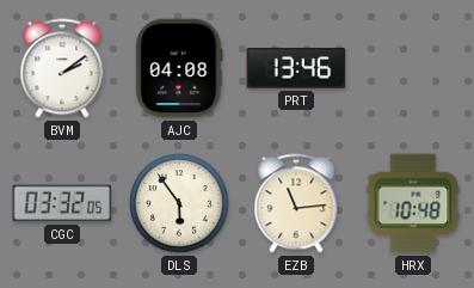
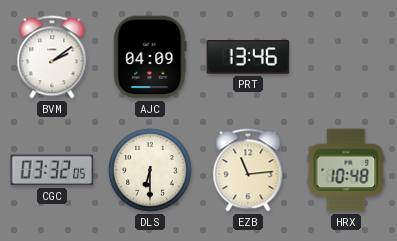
AJC: 04:08 -> 04:09
DLS: 5:54 -> 6:30
